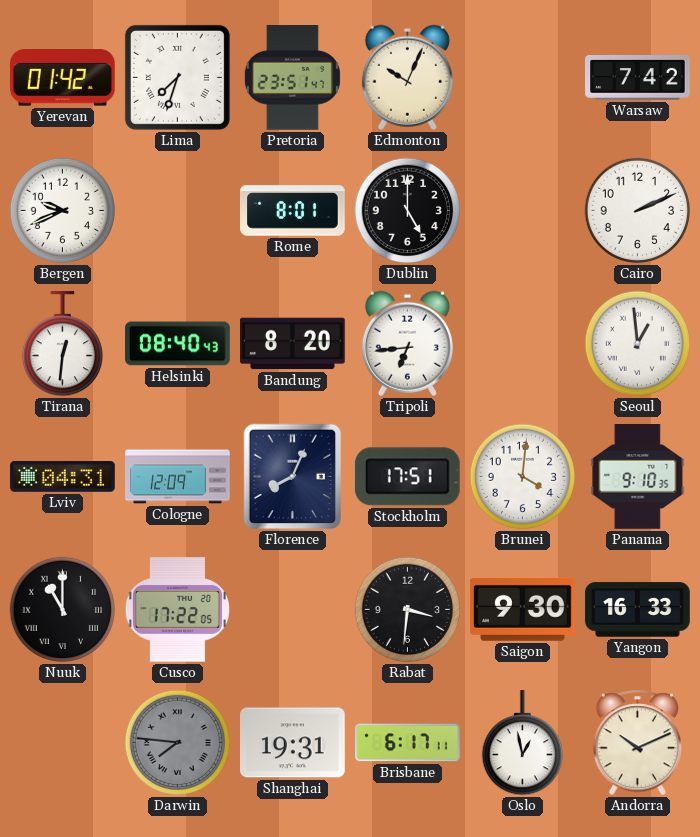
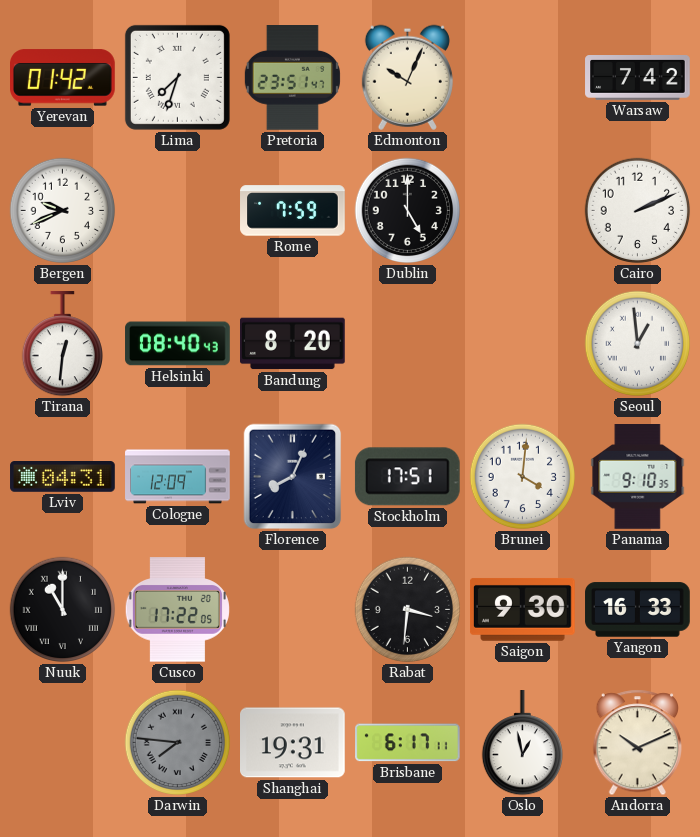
Rome: 8:01 -> 7:59
Tripoli: 6:44 -> none
